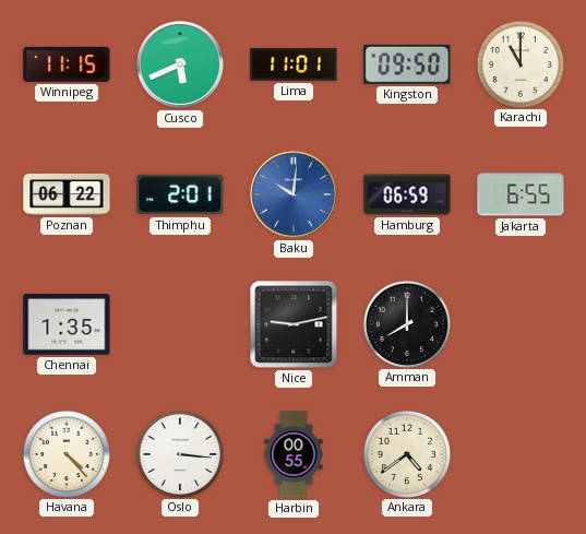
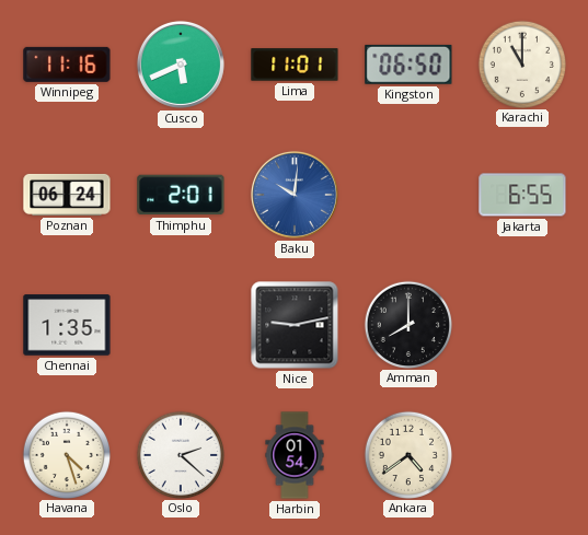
Winnipeg: 11:15 -> 11:16
Kingston: 09:50 -> 06:50
Poznan: 06:22 -> 06:24
Hamburg: 06:59 -> none
Havana: 4:23 -> 4:27
Oslo: 3:16 -> 2:22
Harbin: 00:55 -> 01:54
